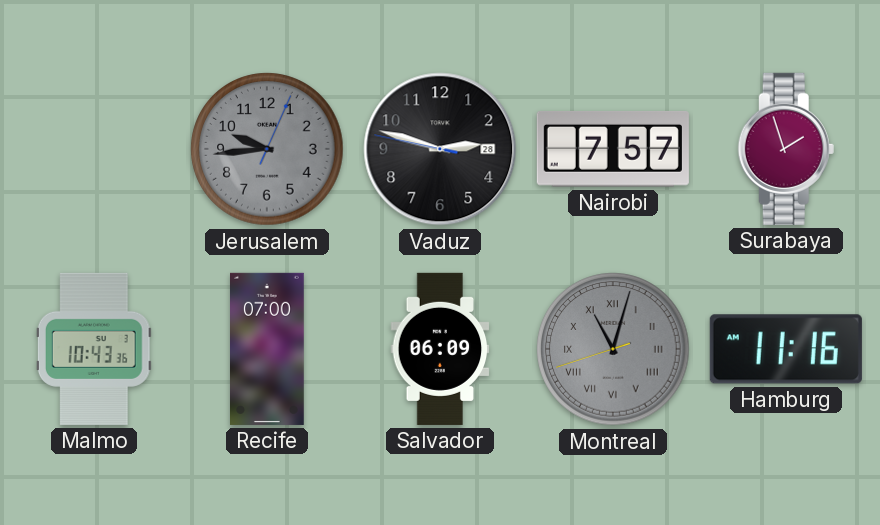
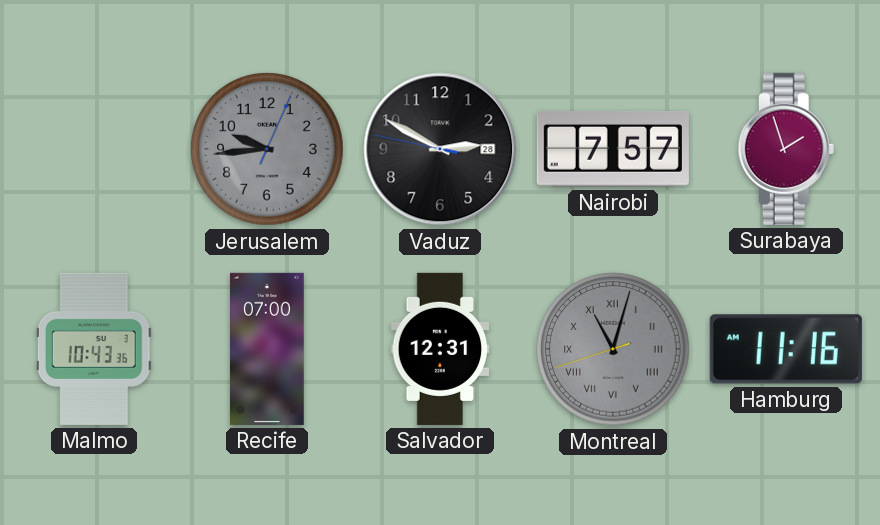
Vaduz: 2:47 -> 2:49
Salvador: 06:09 -> 12:31
